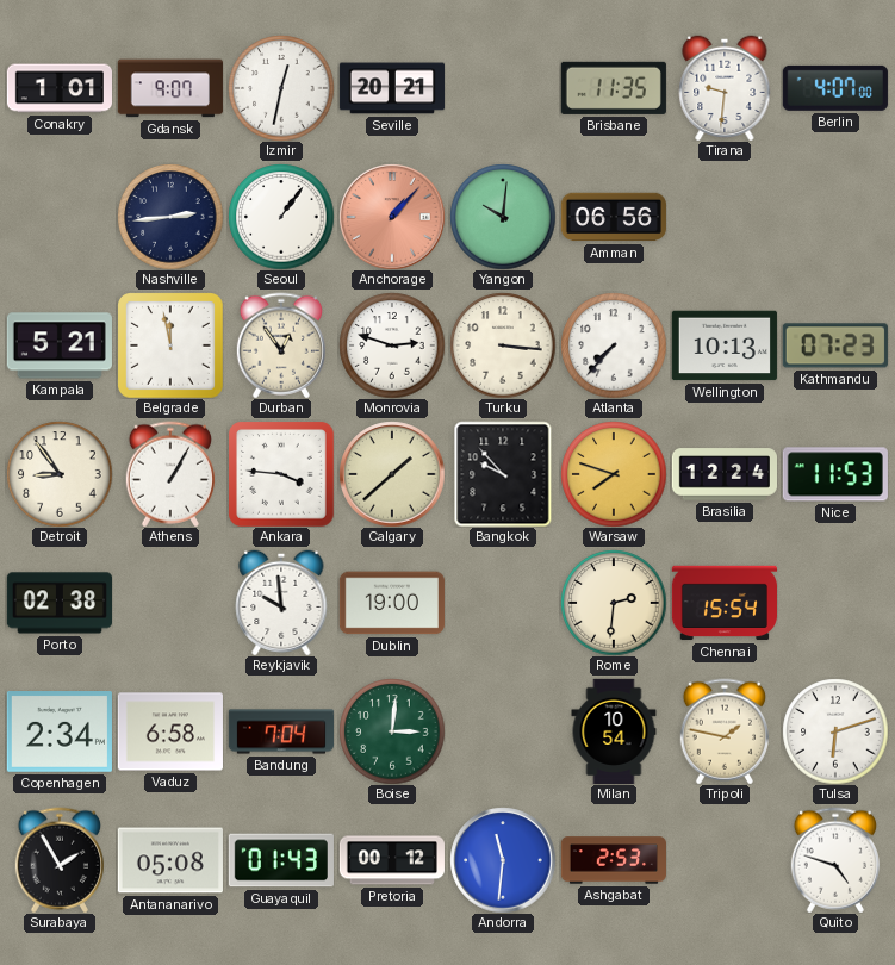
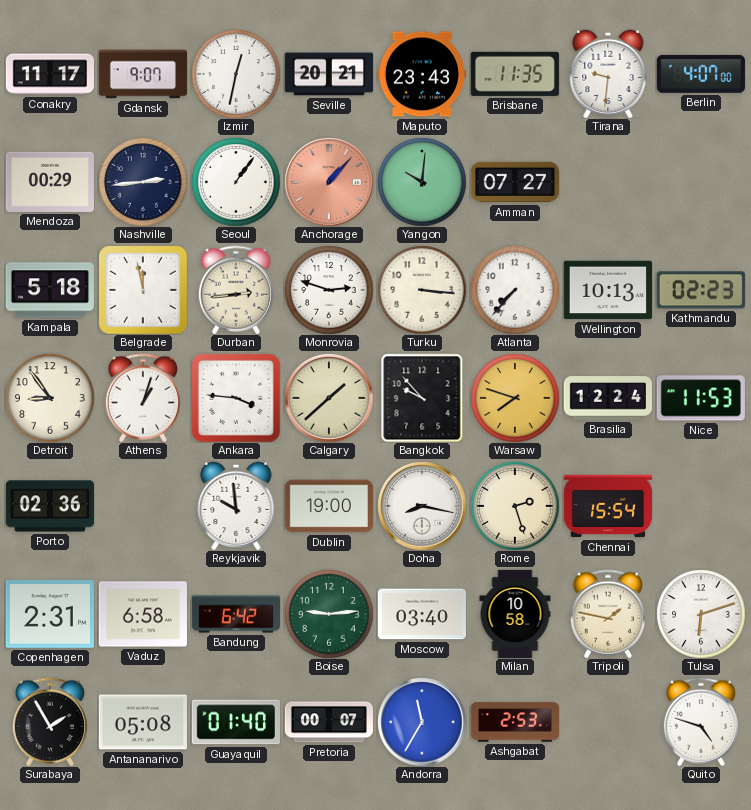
Conakry: 1:01 -> 11:17
Maputo: none -> 23:43
Mendoza: none -> 00:29
Amman: 06:56 -> 07:27
Kampala: 5:21 -> 5:18
Durban: 12:54 -> 2:44
Kathmandu: 07:23 -> 02:23
Athens: 1:05 -> 1:03
Porto: 02:38 -> 02:36
Doha: none -> 8:17
Rome: 2:31 -> 2:27
Copenhagen: 2:34 -> 2:31
Bandung: 7:04 -> 6:42
Boise: 3:01 -> 9:14
Moscow: none -> 03:40
Milan: 10:54 -> 10:58
Guayaquil: 01:43 -> 01:40
Pretoria: 00:12 -> 00:07
Andorra: 11:31 -> 11:35
